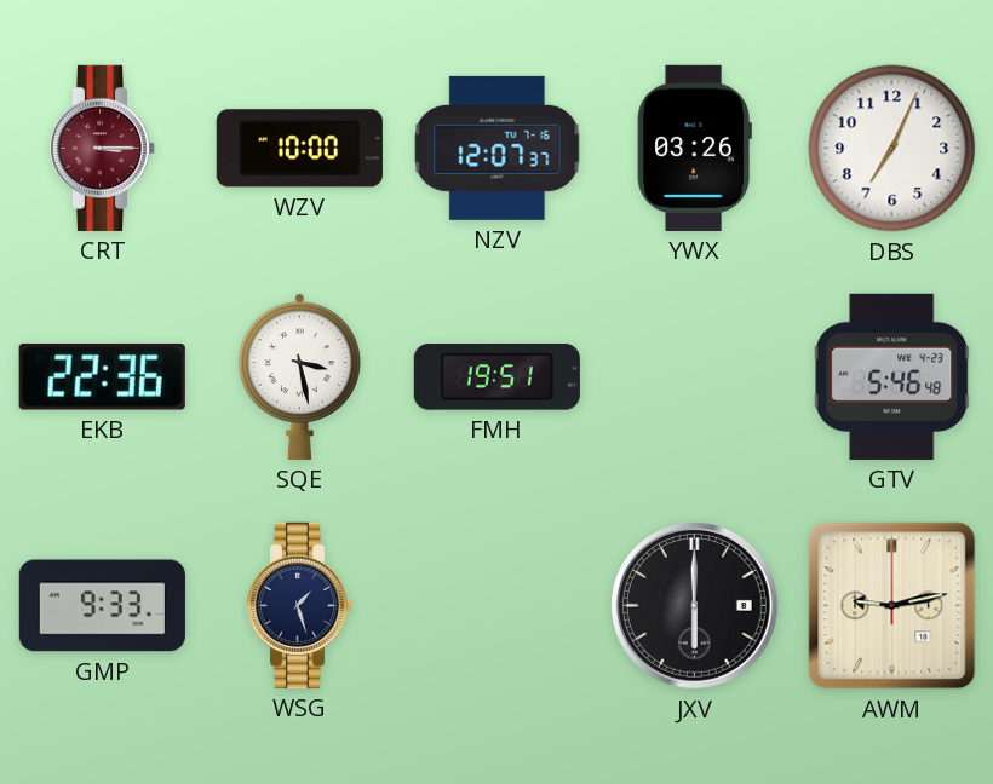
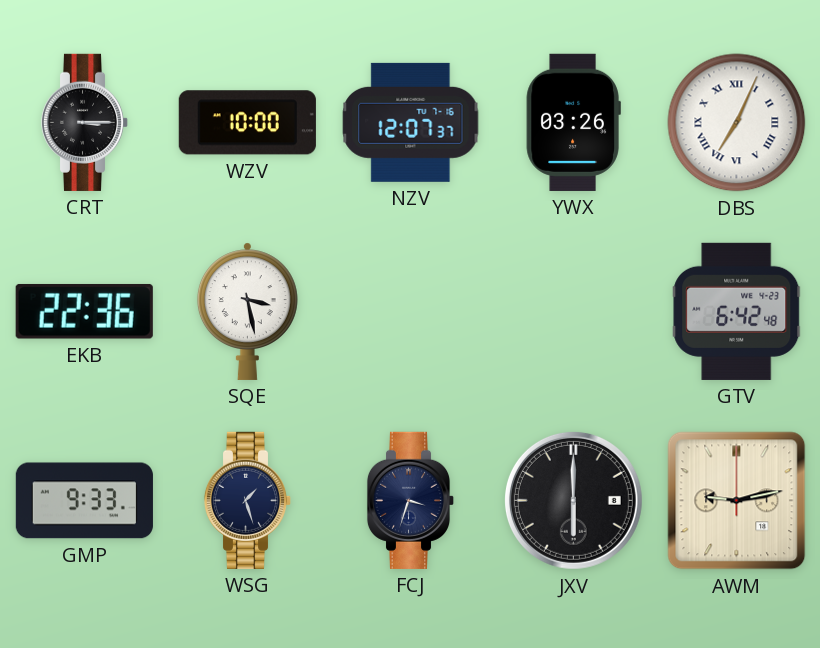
CRT dial: burgundy -> black
DBS numerals: Arabic -> Roman
FMH: 19:51 -> none
GTV: 5:46 -> 6:42
FCJ: none -> 3:33
